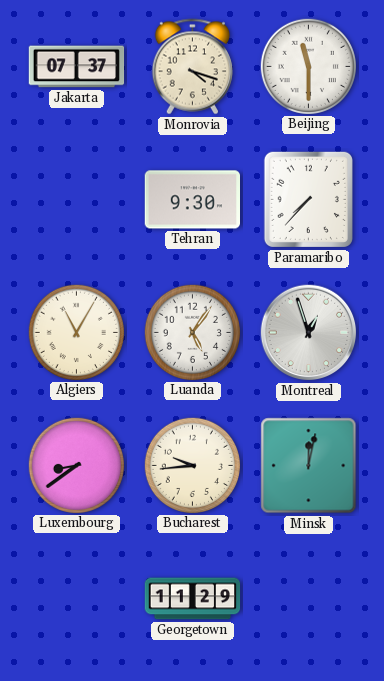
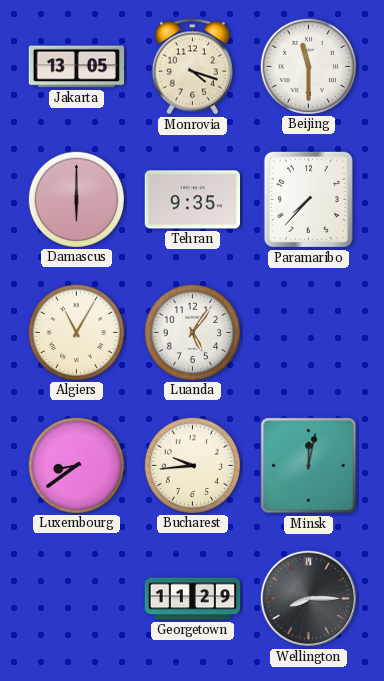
Jakarta: 07:37 -> 13:05
Damascus: none -> 6:00
Tehran: 9:30 -> 9:35
Montreal: 12:57 -> none
Wellington: none -> 8:15
